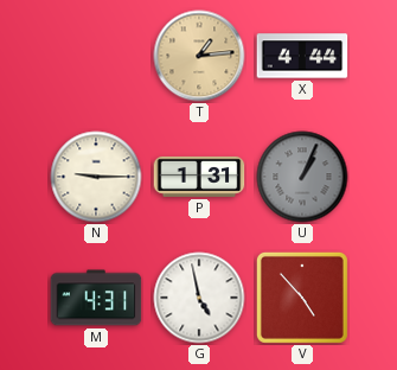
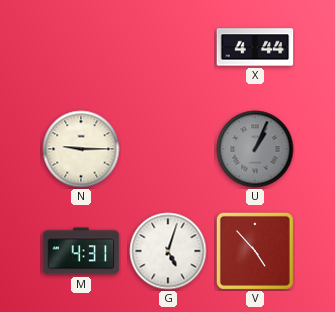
T: 1:14 -> none
P: 1:31 -> none
G: 4:58 -> 5:03
